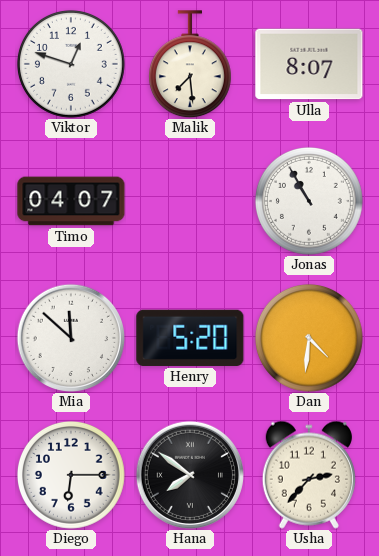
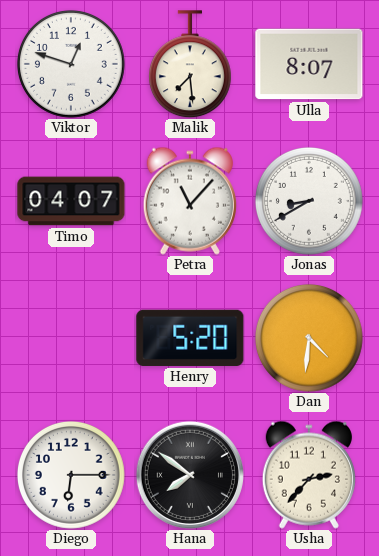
Petra: none -> 11:07
Jonas: 10:55 -> 8:40
Mia: 11:52 -> none
